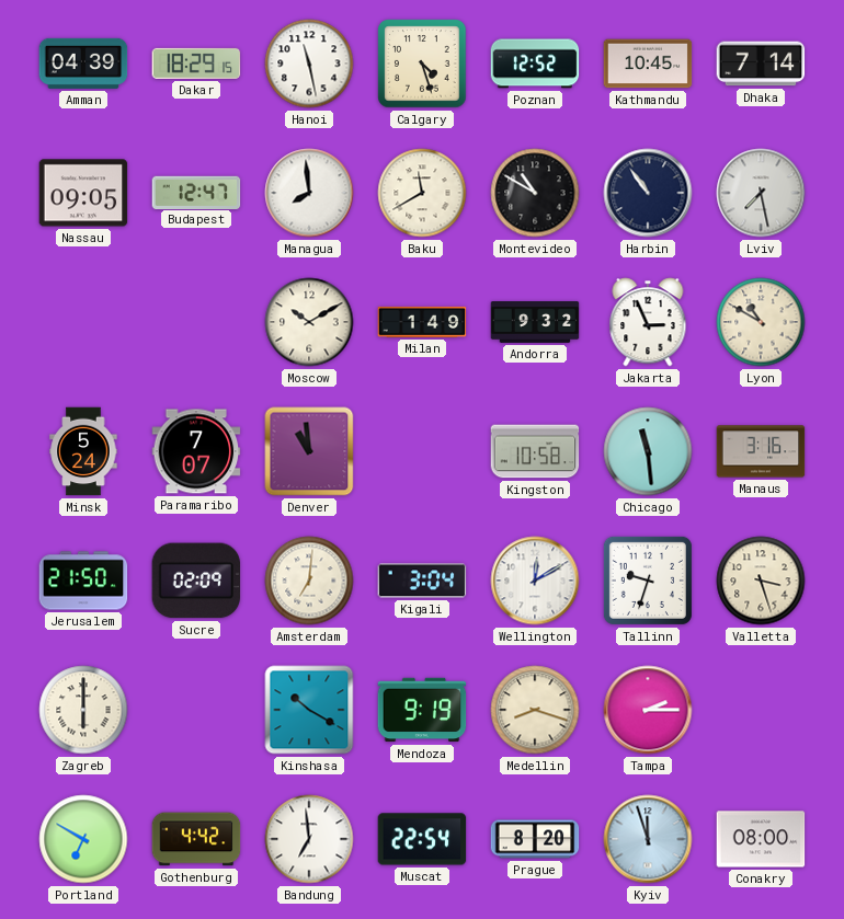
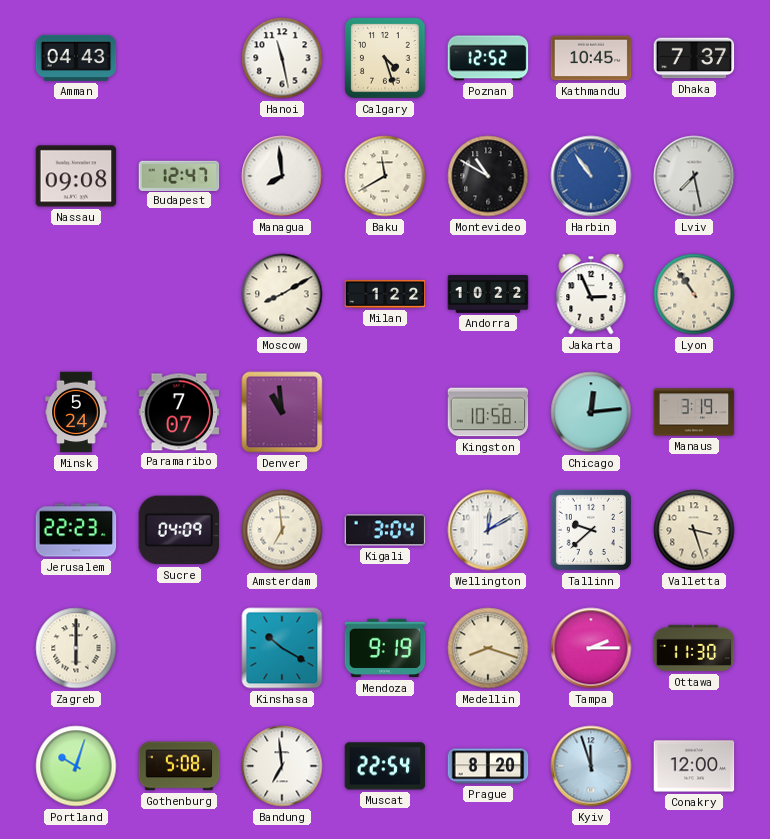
Amman: 04:39 -> 04:43
Dakar: 18:29 -> none
Dhaka: 7:14 -> 7:37
Nassau: 09:05 -> 09:08
Harbin dial: navy -> blue
Moscow: 10:10 -> 8:10
Milan: 1:49 -> 1:22
Andorra: 9:32 -> 10:22
Lyon: 10:50 -> 10:54
Chicago: 11:29 -> 12:14
Manaus: 3:16 -> 3:19
Jerusalem: 21:50 -> 22:23
Sucre: 02:09 -> 04:09
Amsterdam: 7:01 -> 6:59
Tallinn: 9:33 -> 9:38
Ottawa: none -> 11:30
Portland: 6:50 -> 10:03
Gothenburg: 4:42 -> 5:08
Conakry: 08:00 -> 12:00
